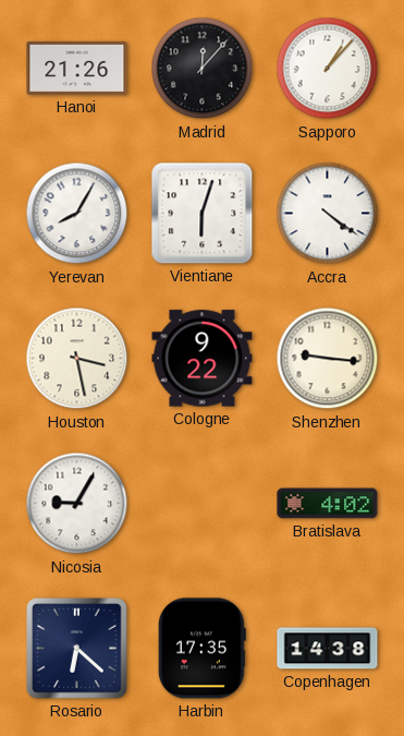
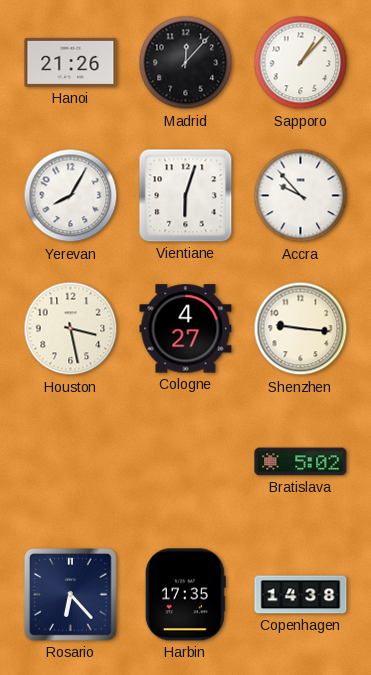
Accra: 4:21 -> 9:53
Cologne: 9:22 -> 4:27
Nicosia: 9:05 -> none
Bratislava: 4:02 -> 5:02
Rosario: 6:22 -> 6:23
